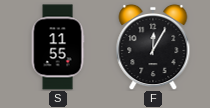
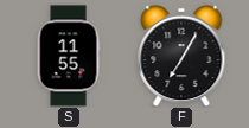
F: 12:05 -> 7:05
